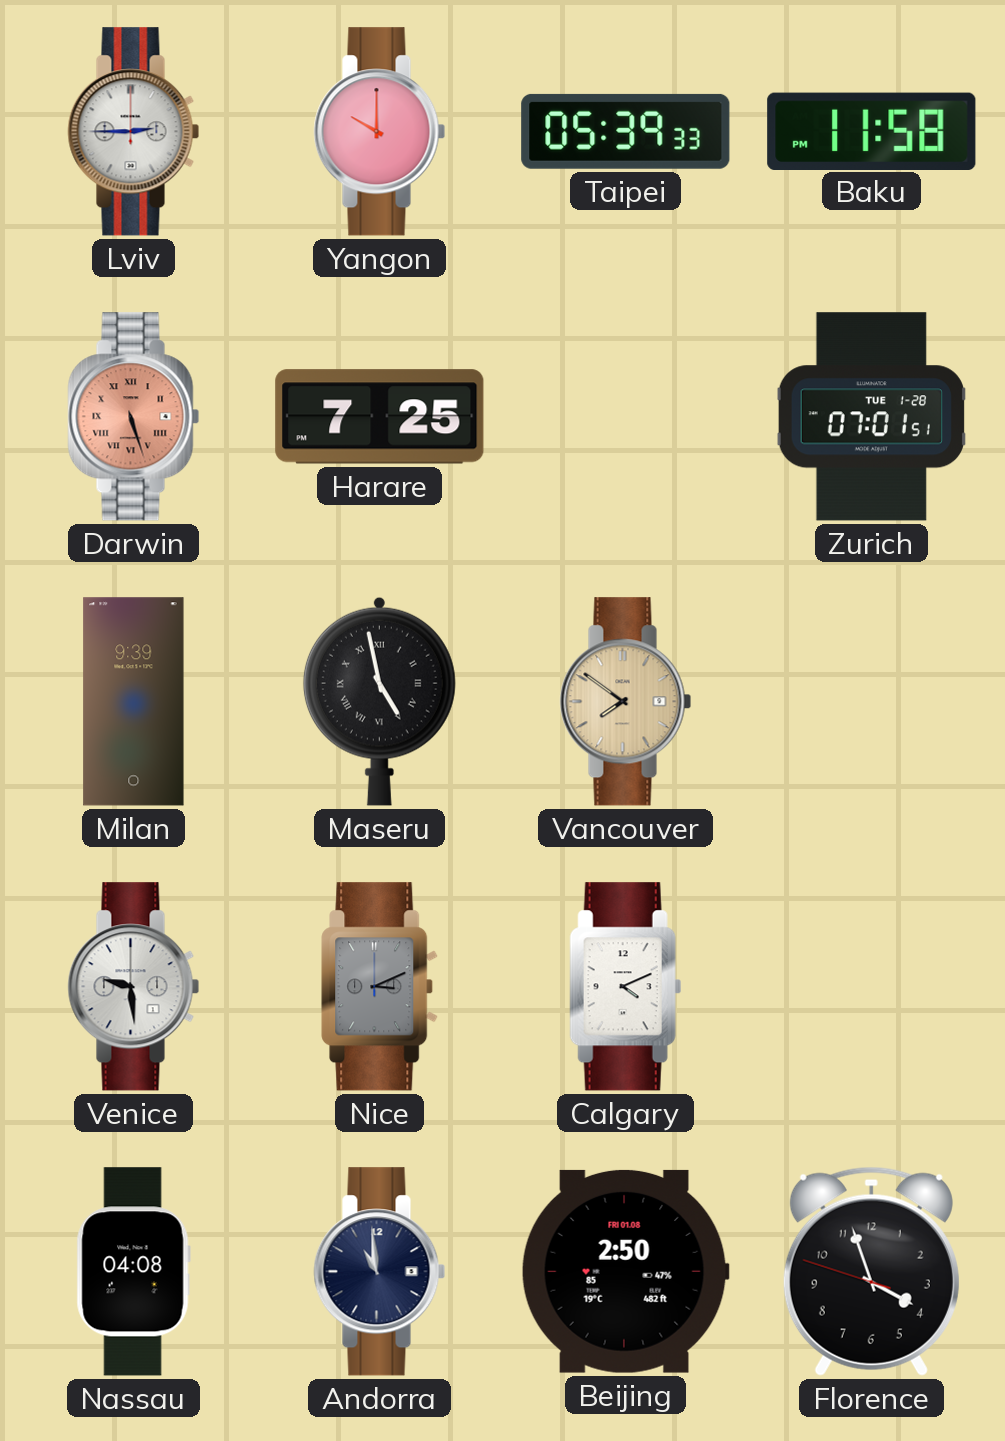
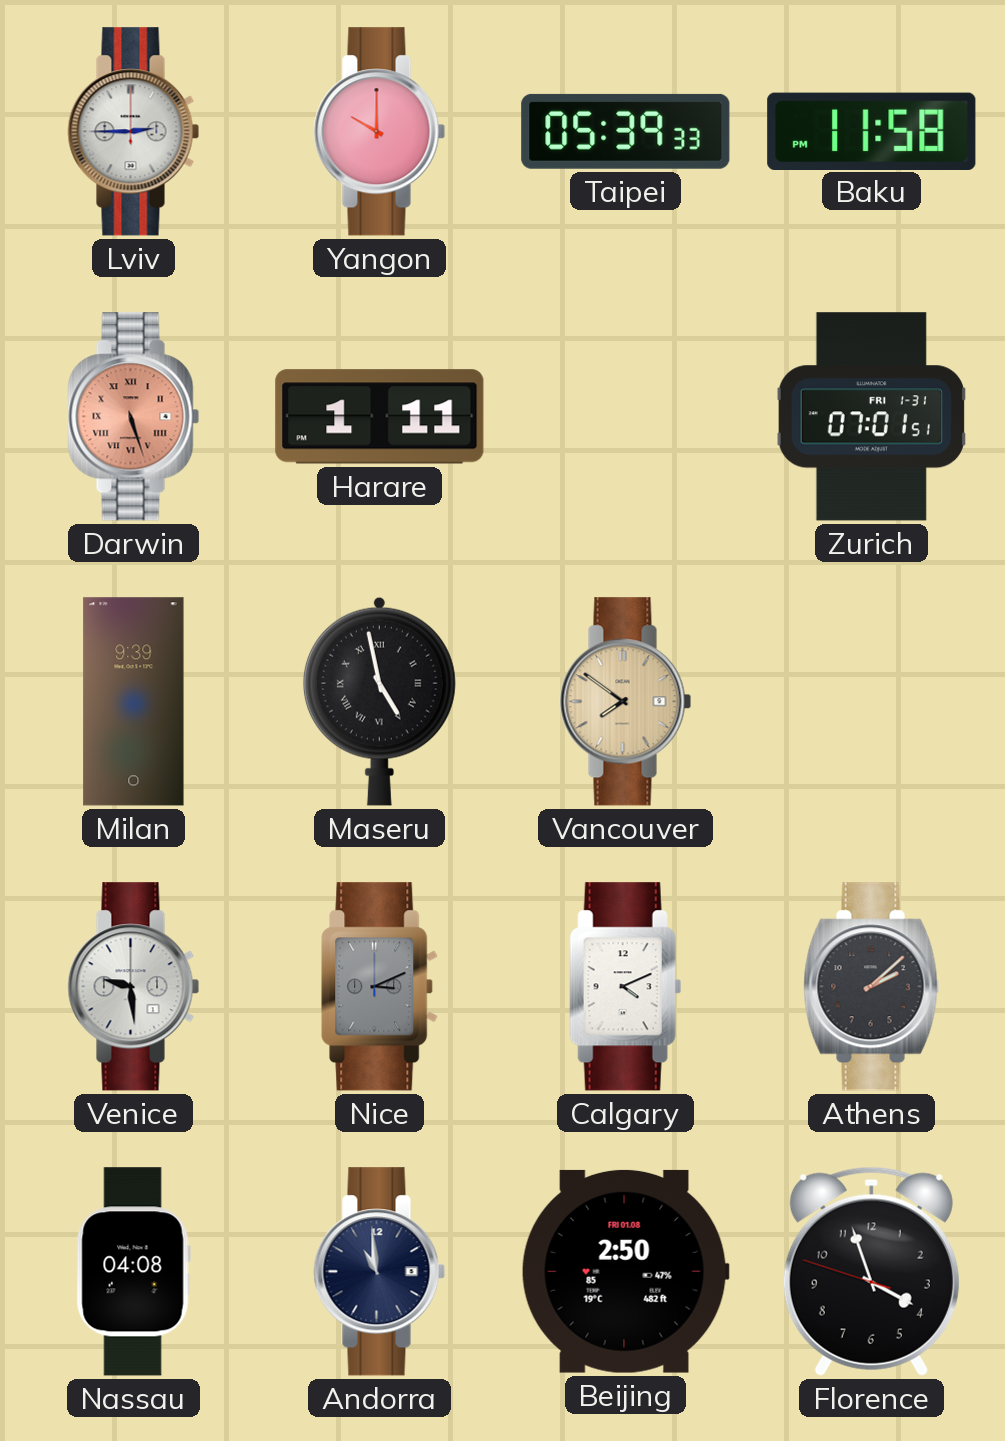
Harare: 7:25 -> 1:11
Zurich date: TUE 1-28 -> FRI 1-31
Athens: none -> 2:08
